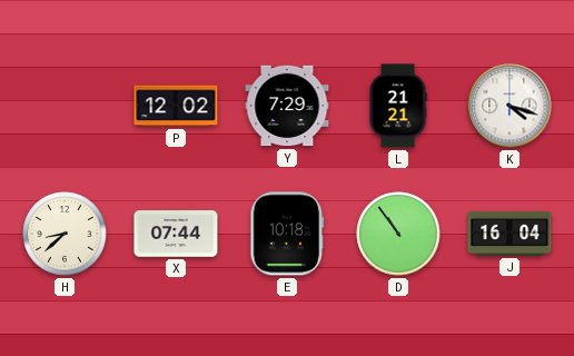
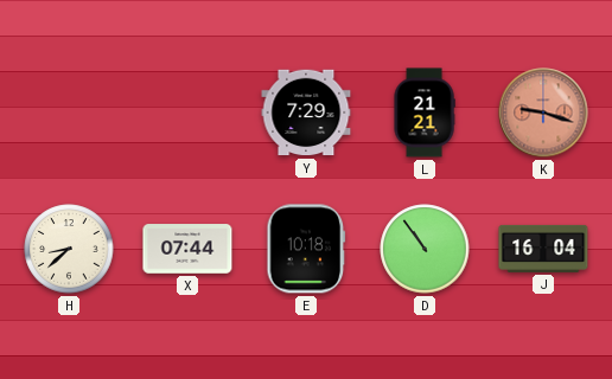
P: 12:02 -> none
K: 4:18 -> 9:18
K dial: white -> salmon
